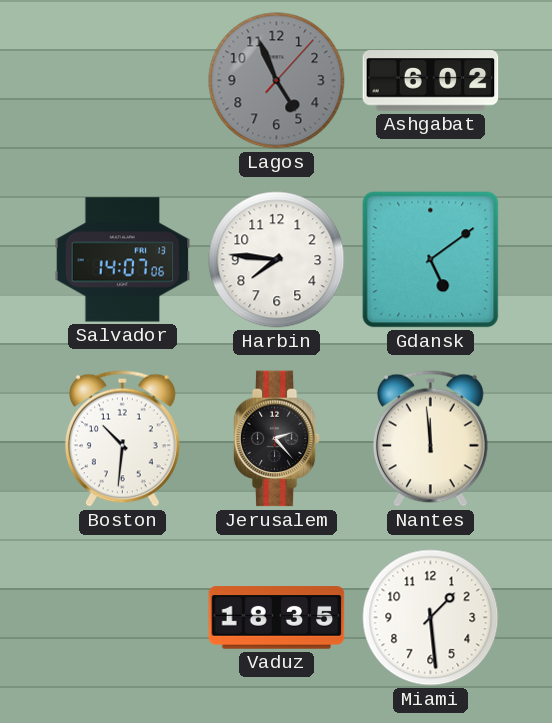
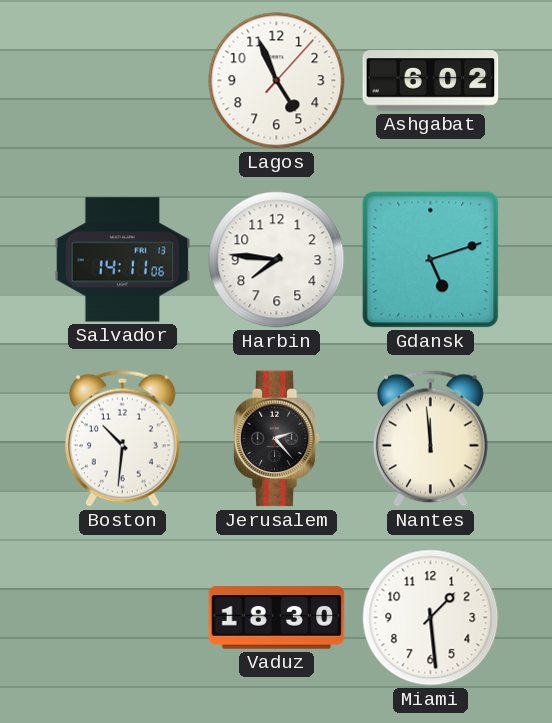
Lagos dial: grey -> white
Salvador: 14:07 -> 14:11
Gdansk: 5:09 -> 5:12
Vaduz: 18:35 -> 18:30
